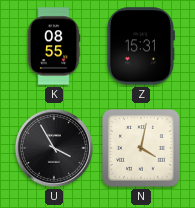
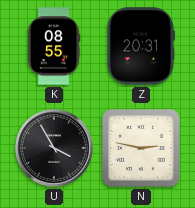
Z: 15:31 -> 20:31
N: 4:02 -> 2:47
